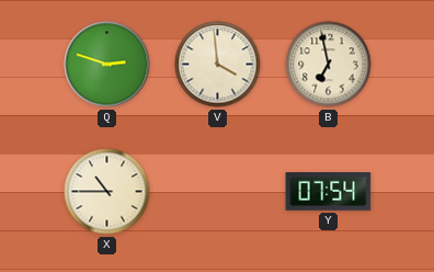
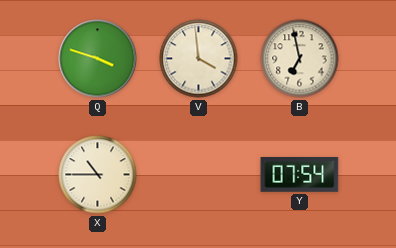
Q: 2:48 -> 3:48
